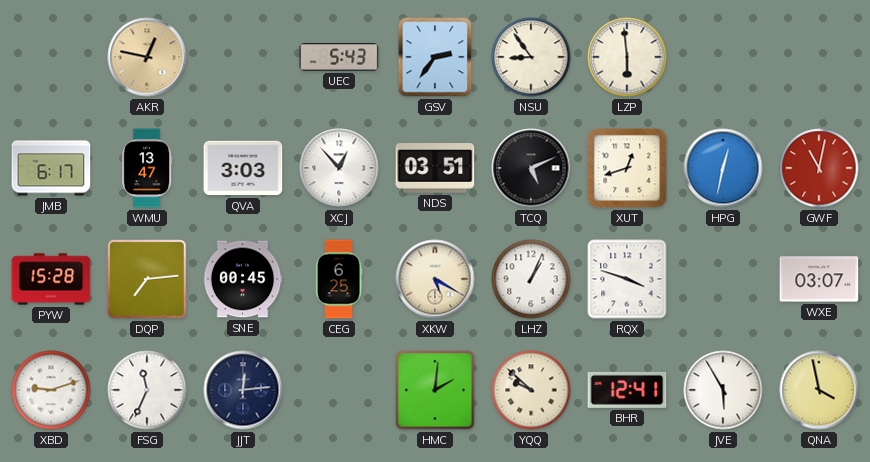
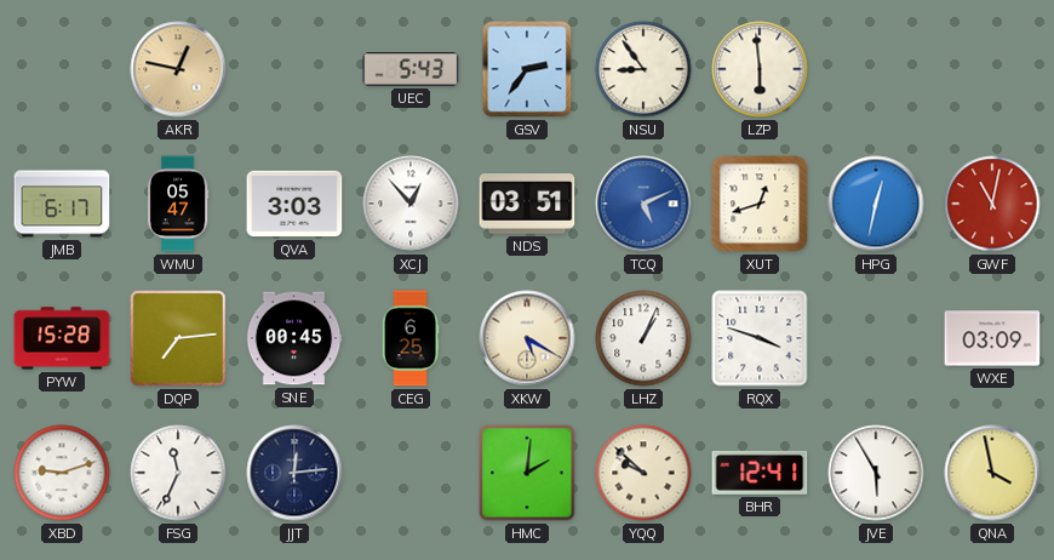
WMU: 13:47 -> 05:47
TCQ dial: black -> blue
WXE: 03:07 -> 03:09
